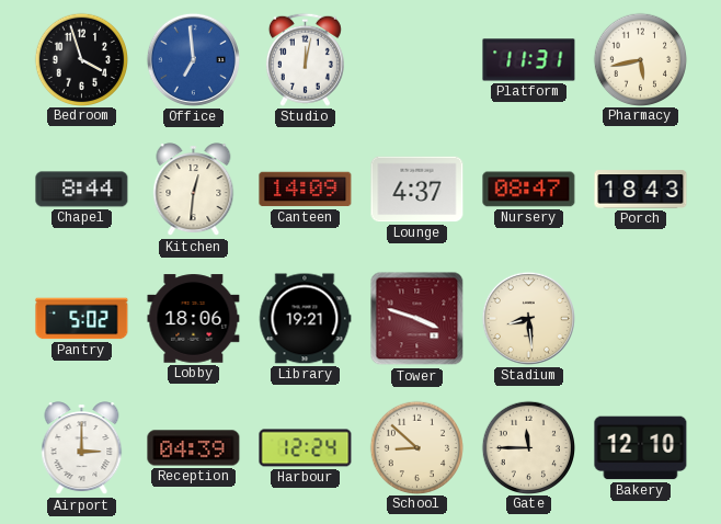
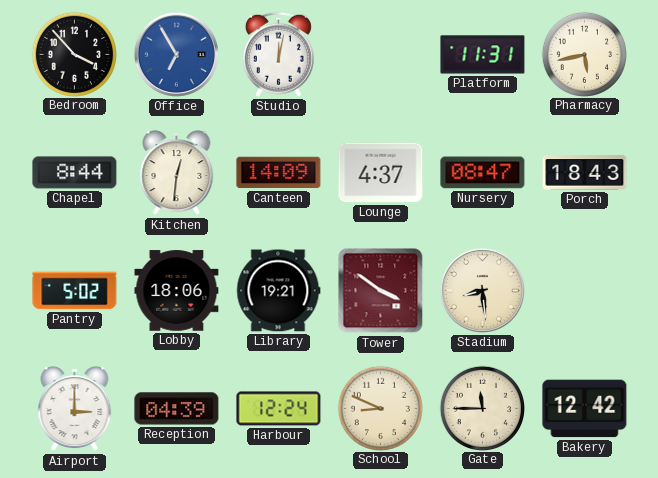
Bedroom: 3:57 -> 3:53
Office: 6:59 -> 6:55
Tower: 3:48 -> 3:51
School: 8:52 -> 8:49
Bakery: 12:10 -> 12:42
